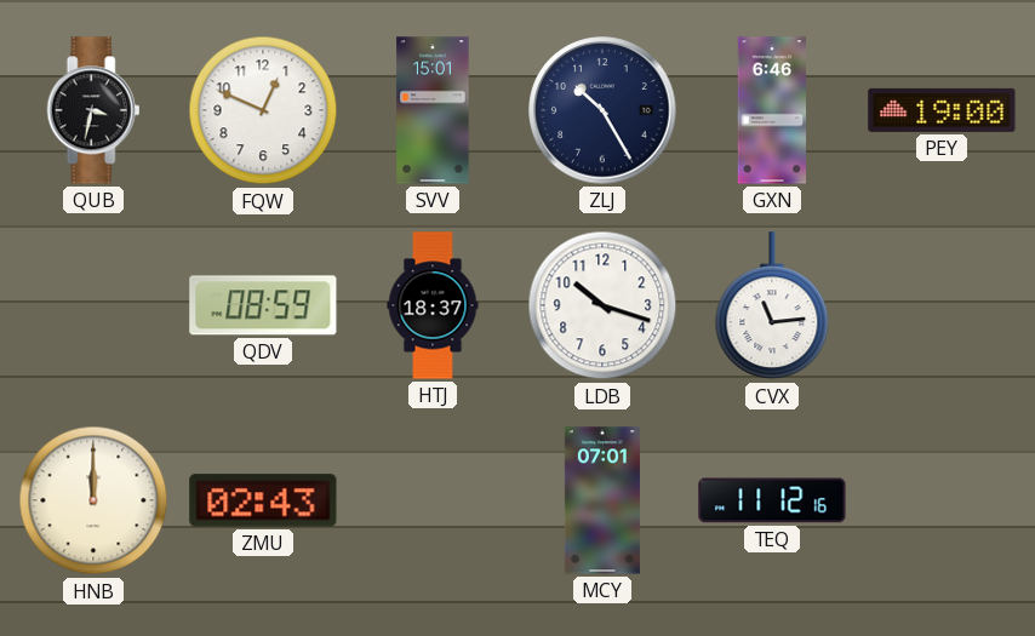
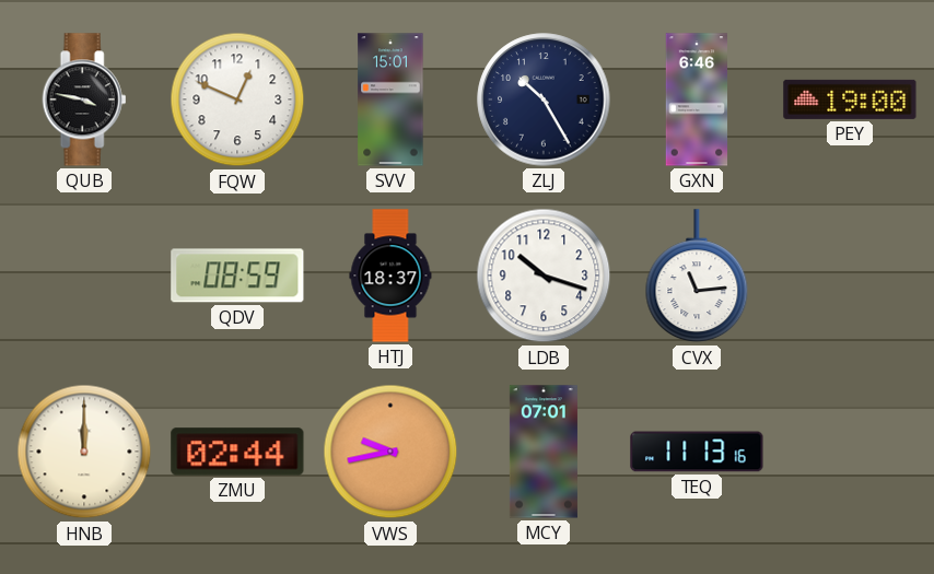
QUB: 3:32 -> 3:47
ZMU: 02:43 -> 02:44
VWS: none -> 9:43
TEQ: 11:12 -> 11:13
